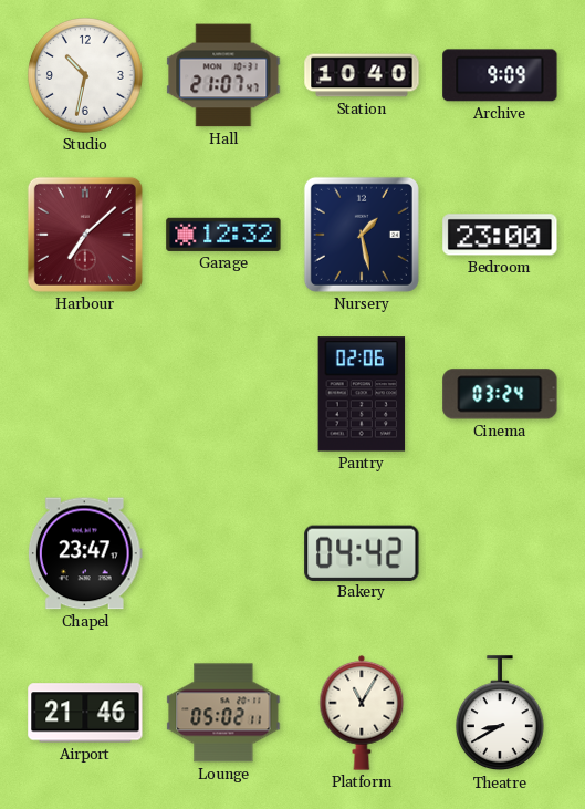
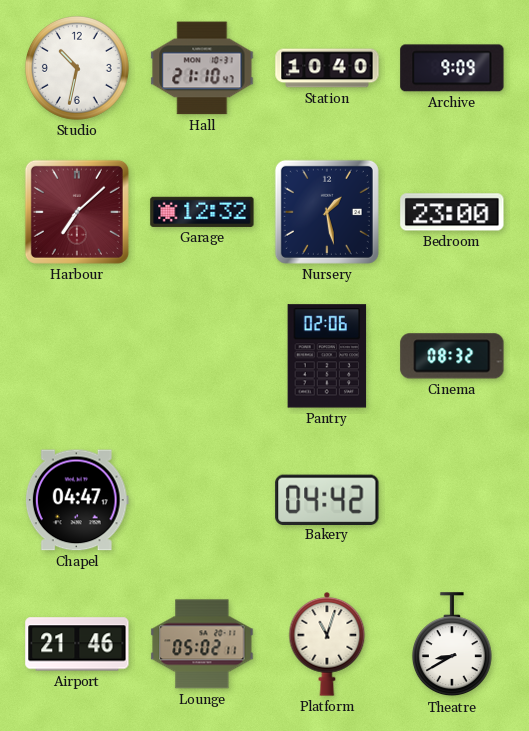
Hall: 21:07 -> 21:10
Cinema: 03:24 -> 08:32
Chapel: 23:47 -> 04:47
Platform: 11:05 -> 11:03
